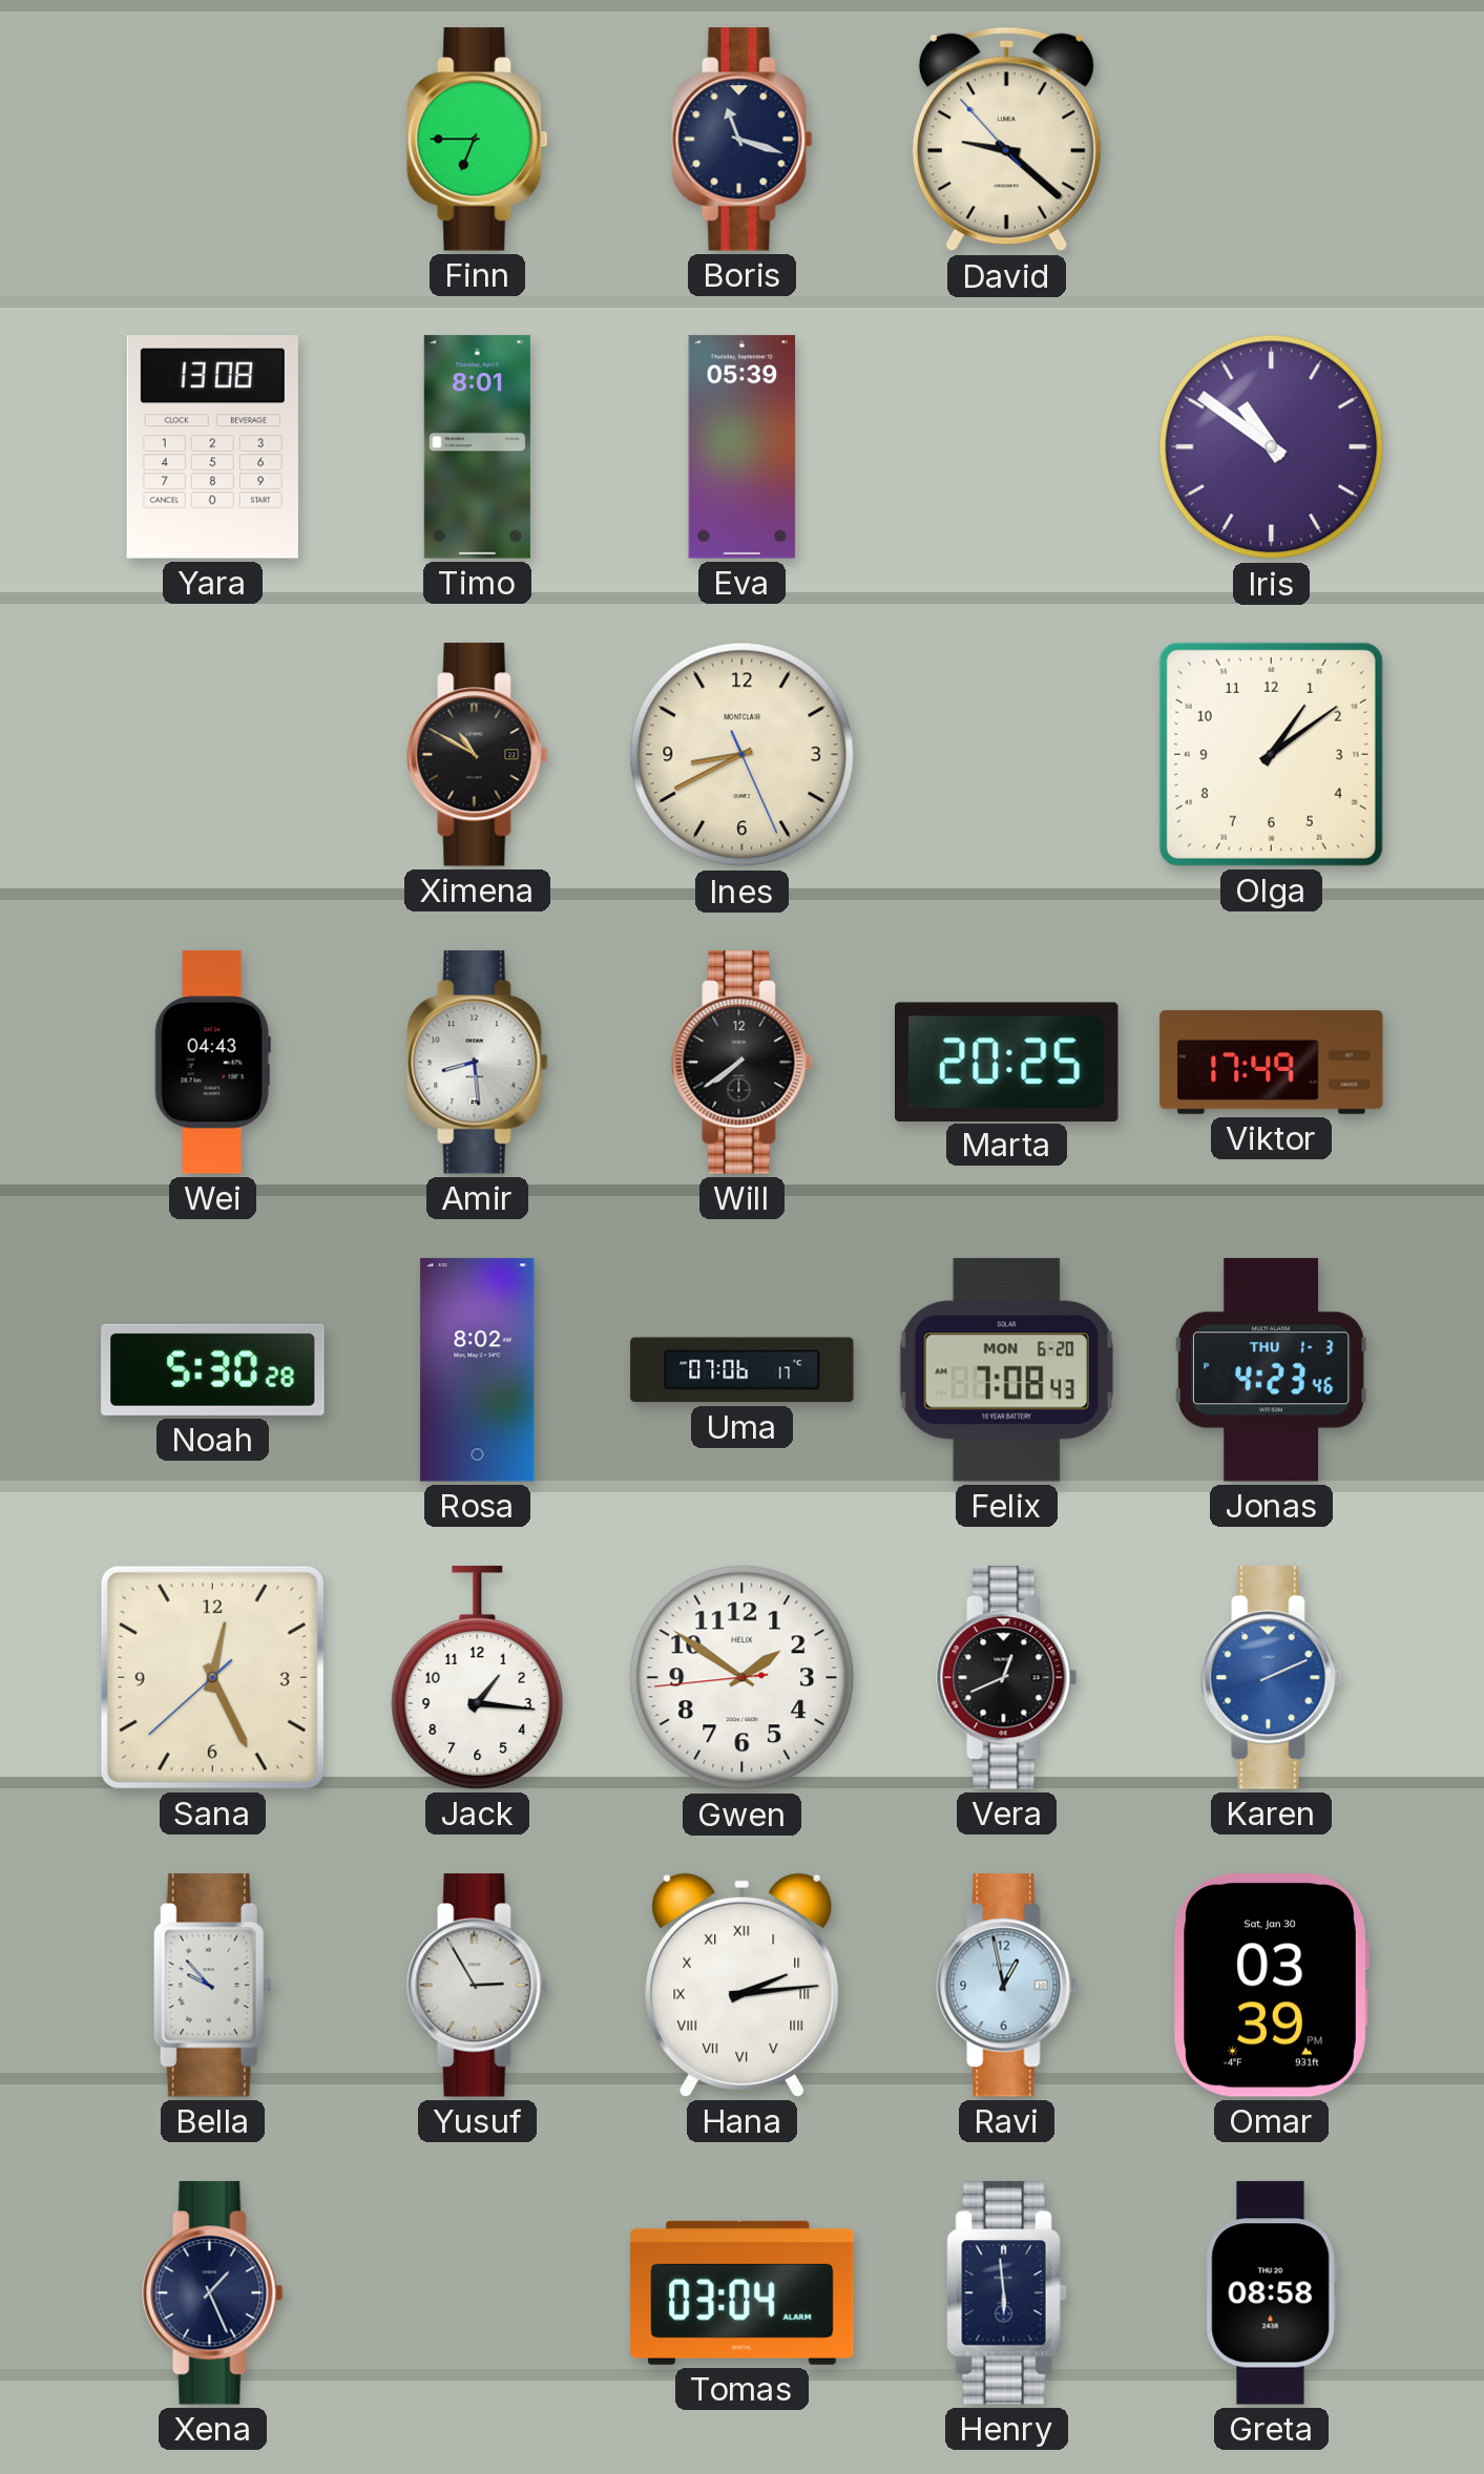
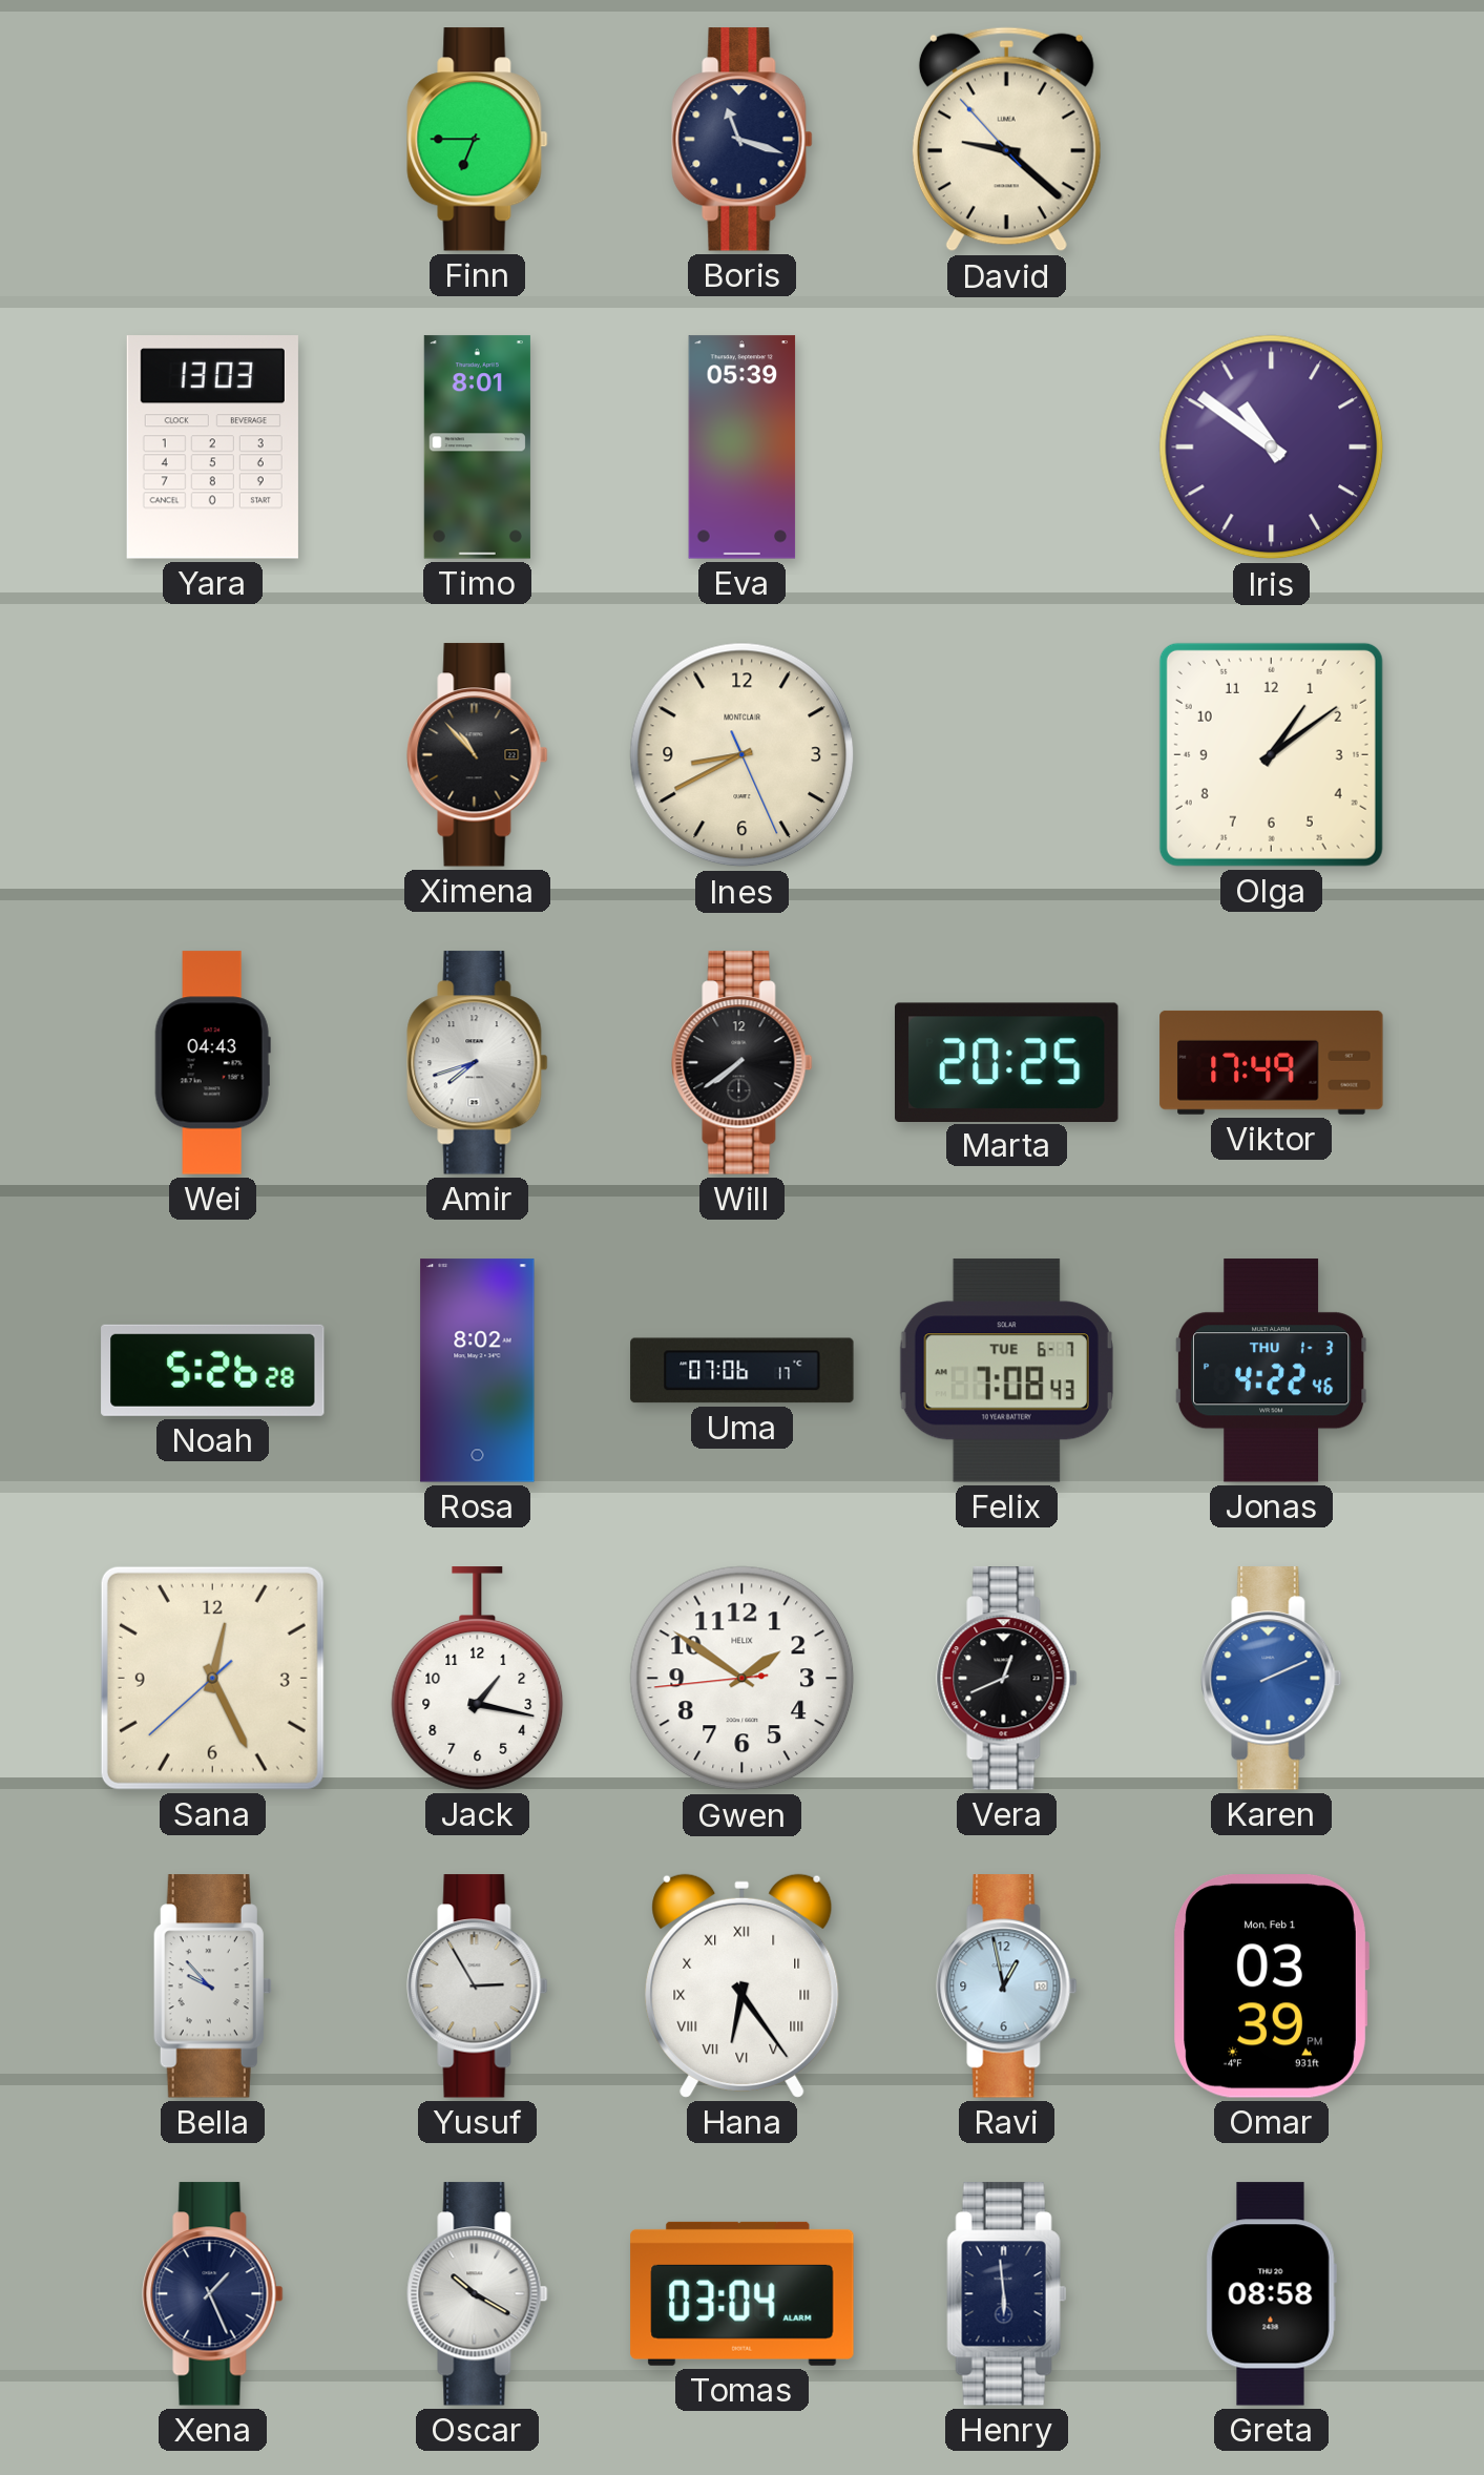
Yara: 13:08 -> 13:03
Ximena: 10:50 -> 10:53
Amir: 8:29 -> 7:42
Noah: 5:30 -> 5:26
Felix date: MON 6-20 -> TUE 6-7
Jonas: 4:23 -> 4:22
Jack: 1:16 -> 1:17
Hana: 2:14 -> 6:24
Omar date: Sat, Jan 30 -> Mon, Feb 1
Oscar: none -> 10:20
